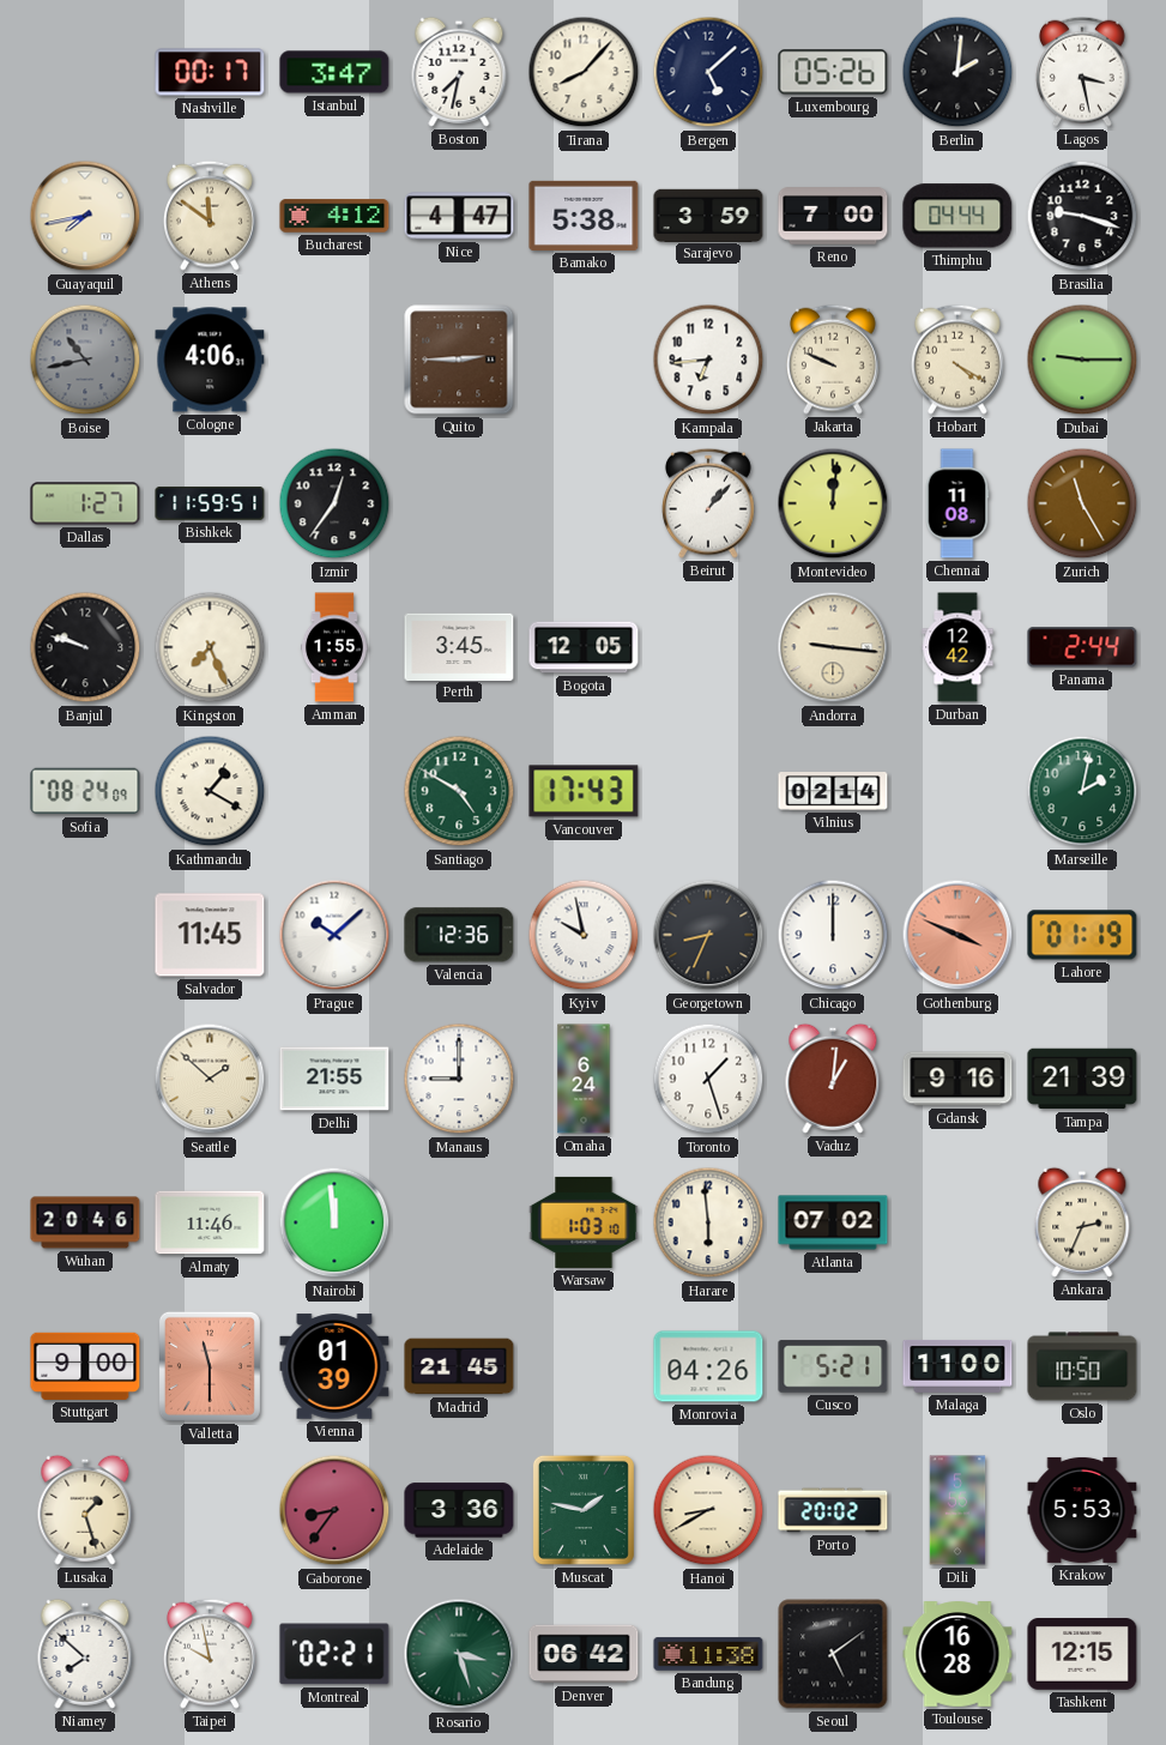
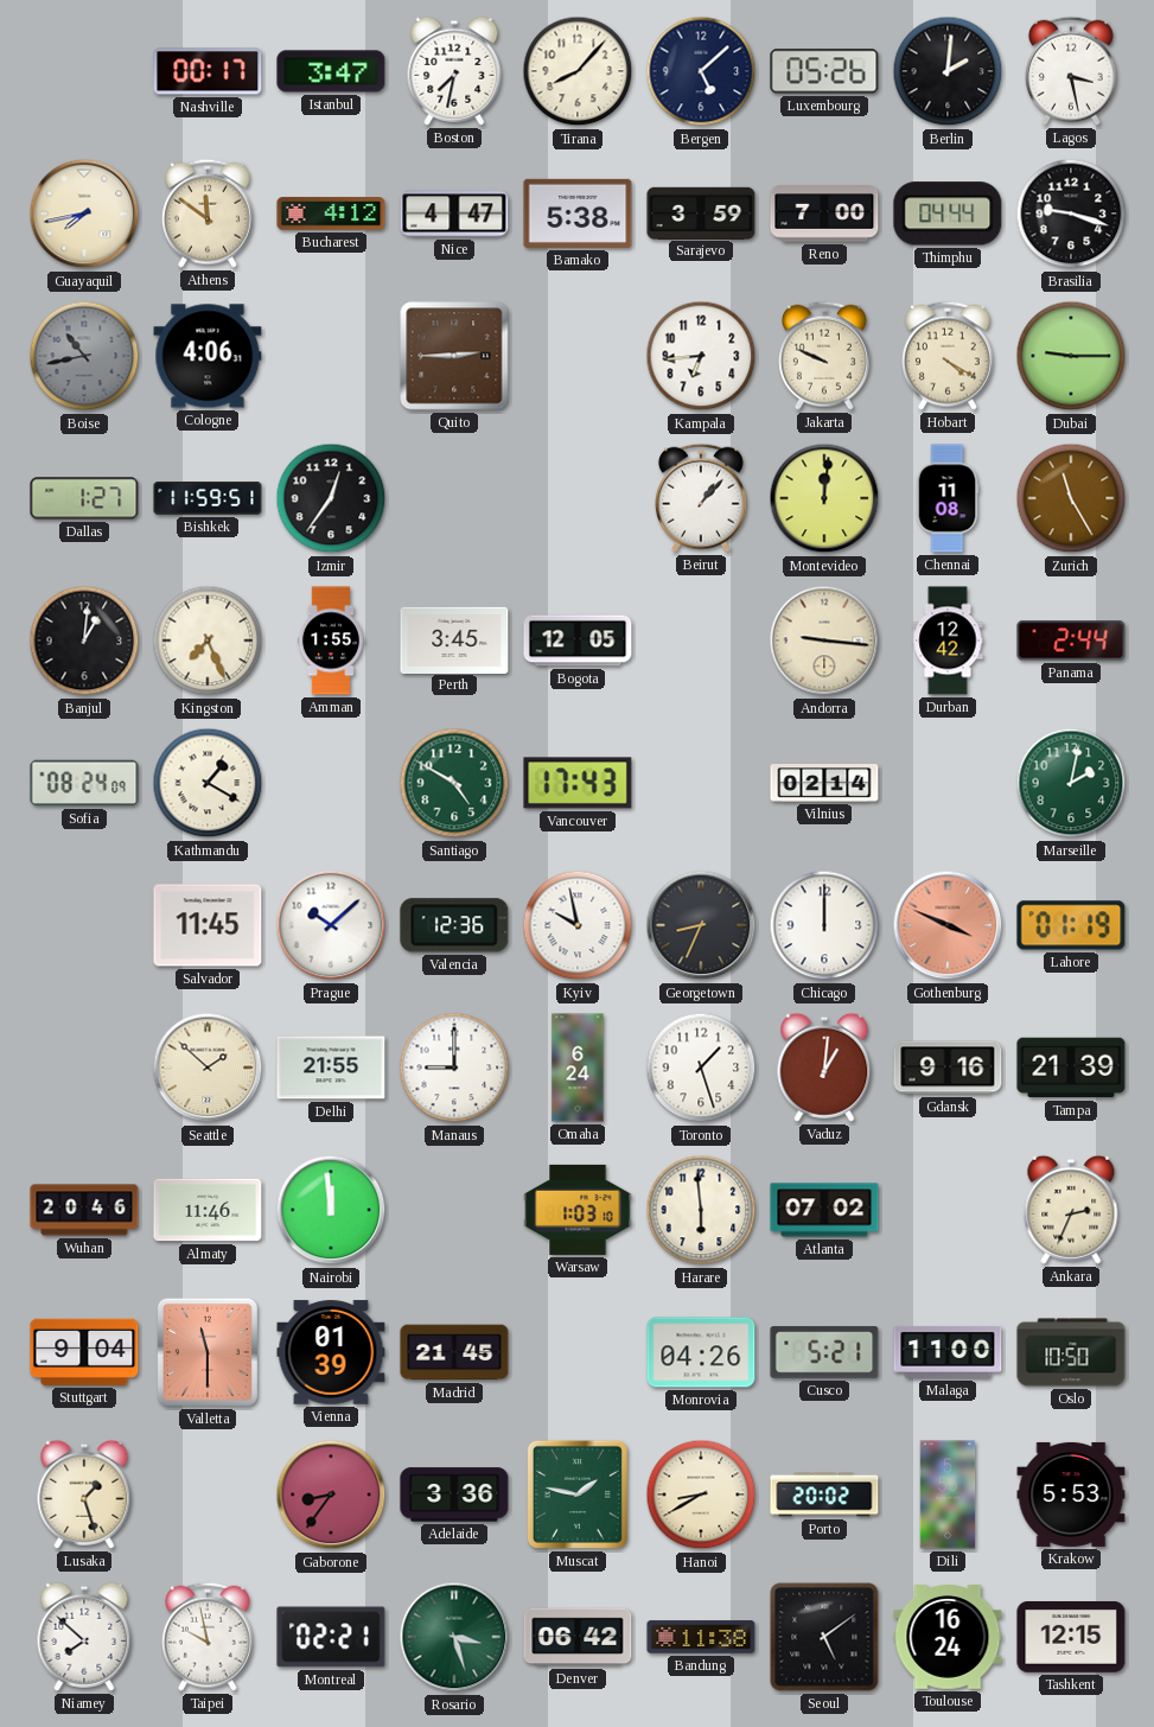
Banjul: 9:48 -> 1:01
Stuttgart: 9:00 -> 9:04
Toulouse: 16:28 -> 16:24
